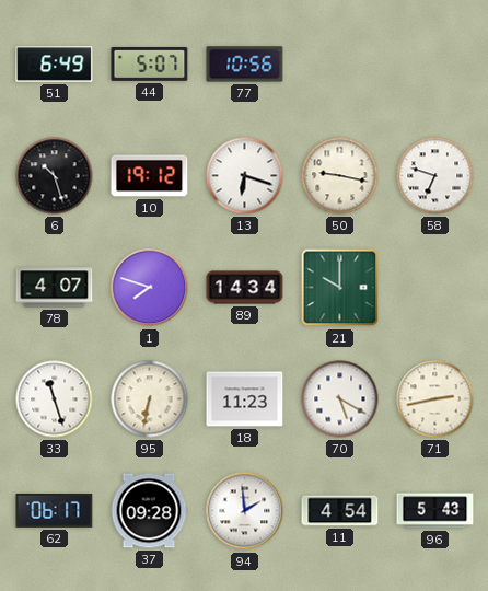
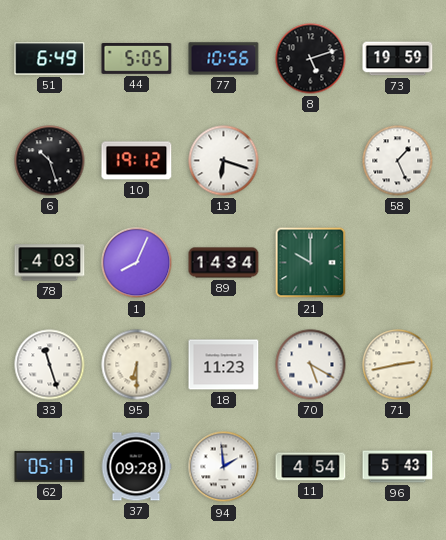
44: 5:07 -> 5:05
8: none -> 5:12
73: none -> 19:59
50: 9:17 -> none
58: 6:48 -> 1:26
78: 4:07 -> 4:03
1: 7:48 -> 8:04
95: 6:32 -> 6:30
62: 06:17 -> 05:17
